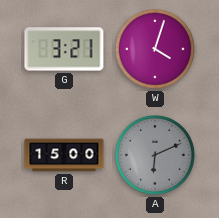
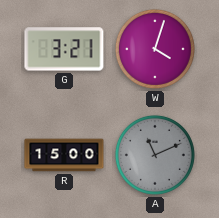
A: 6:11 -> 11:11
